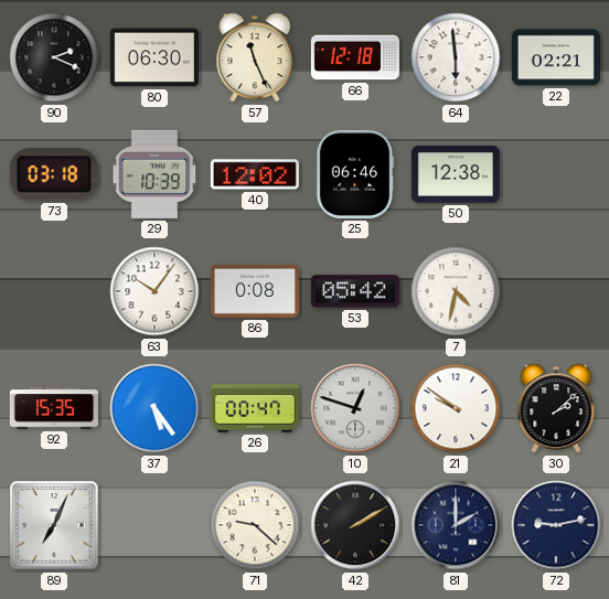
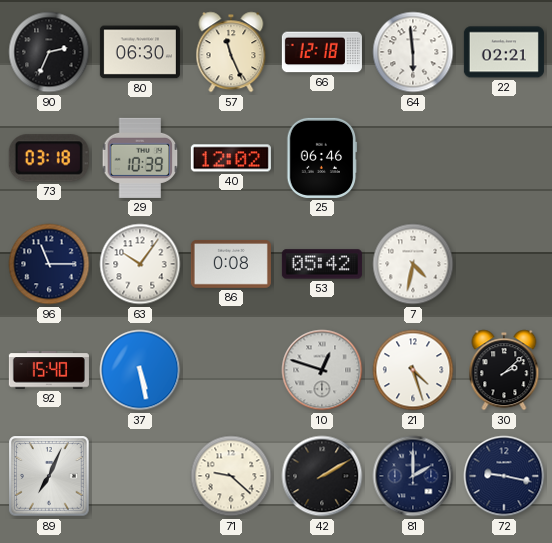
90: 2:19 -> 2:34
50: 12:38 -> none
96: none -> 11:15
92: 15:35 -> 15:40
37: 5:24 -> 5:28
26: 00:47 -> none
21: 9:51 -> 4:27
72: 9:13 -> 9:17
